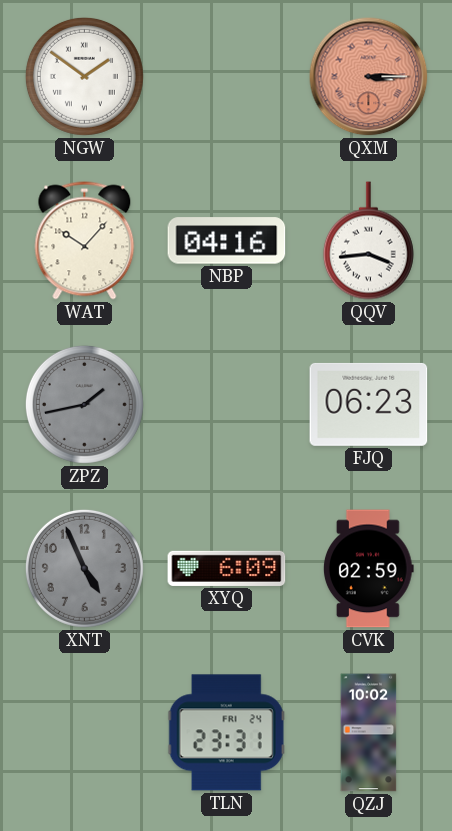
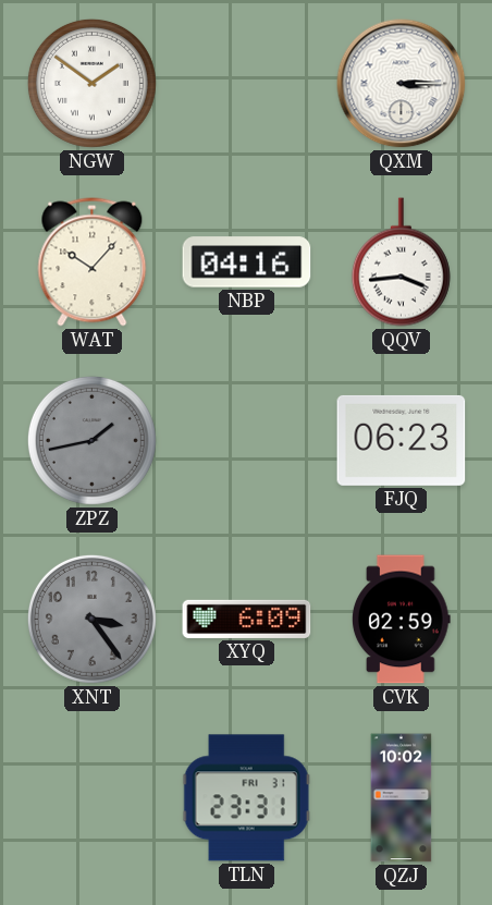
QXM dial: salmon -> white
XNT: 4:56 -> 3:24
TLN date: FRI 24 -> FRI 31
